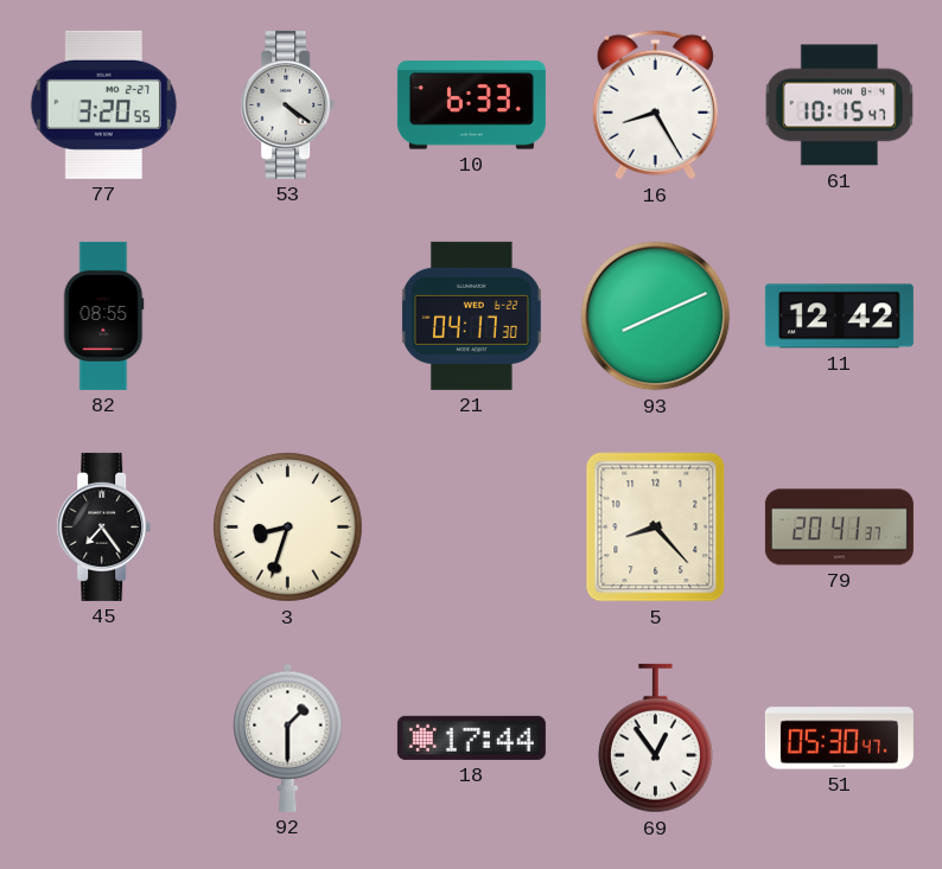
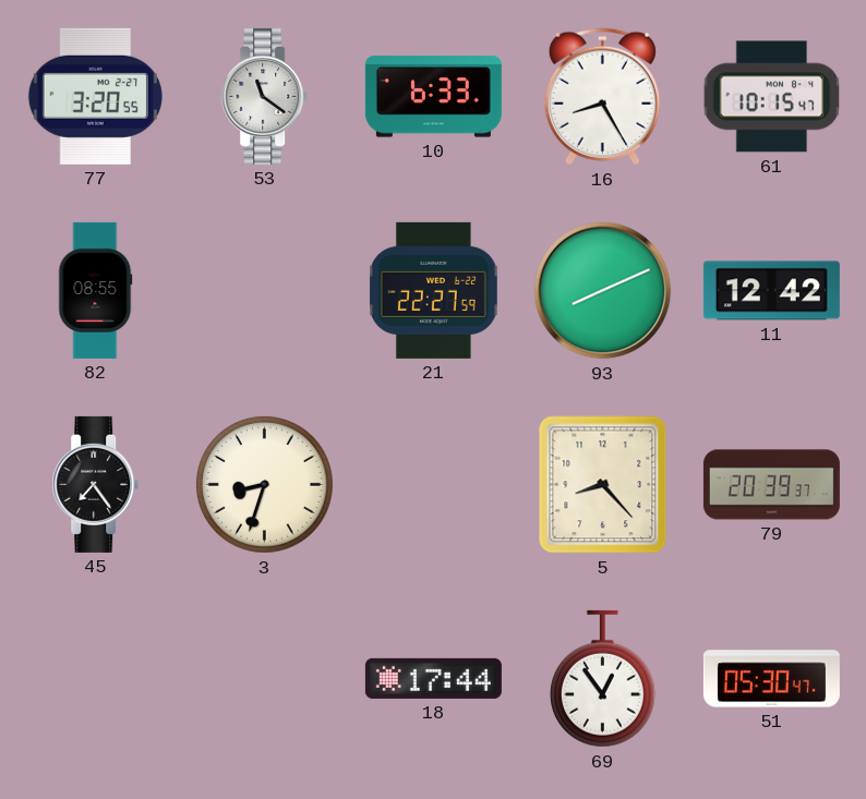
53: 4:21 -> 11:21
21: 04:17 -> 22:27
79: 20:41 -> 20:39
92: 1:30 -> none
